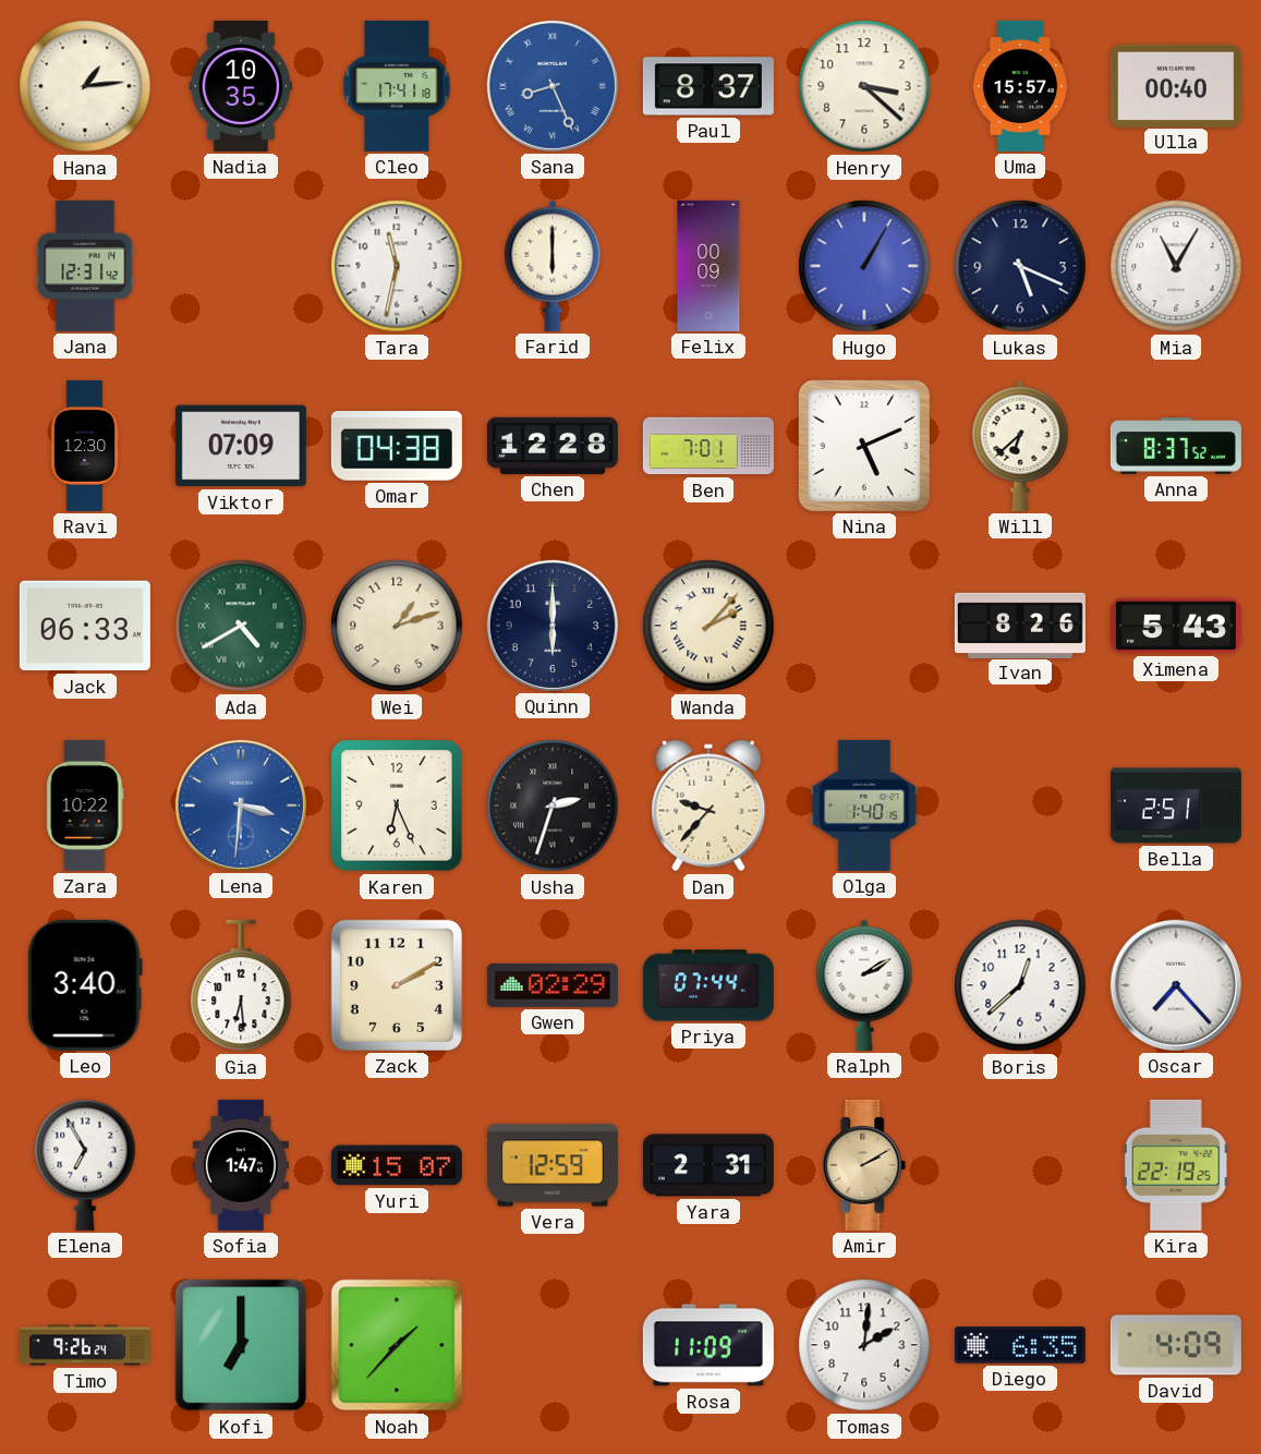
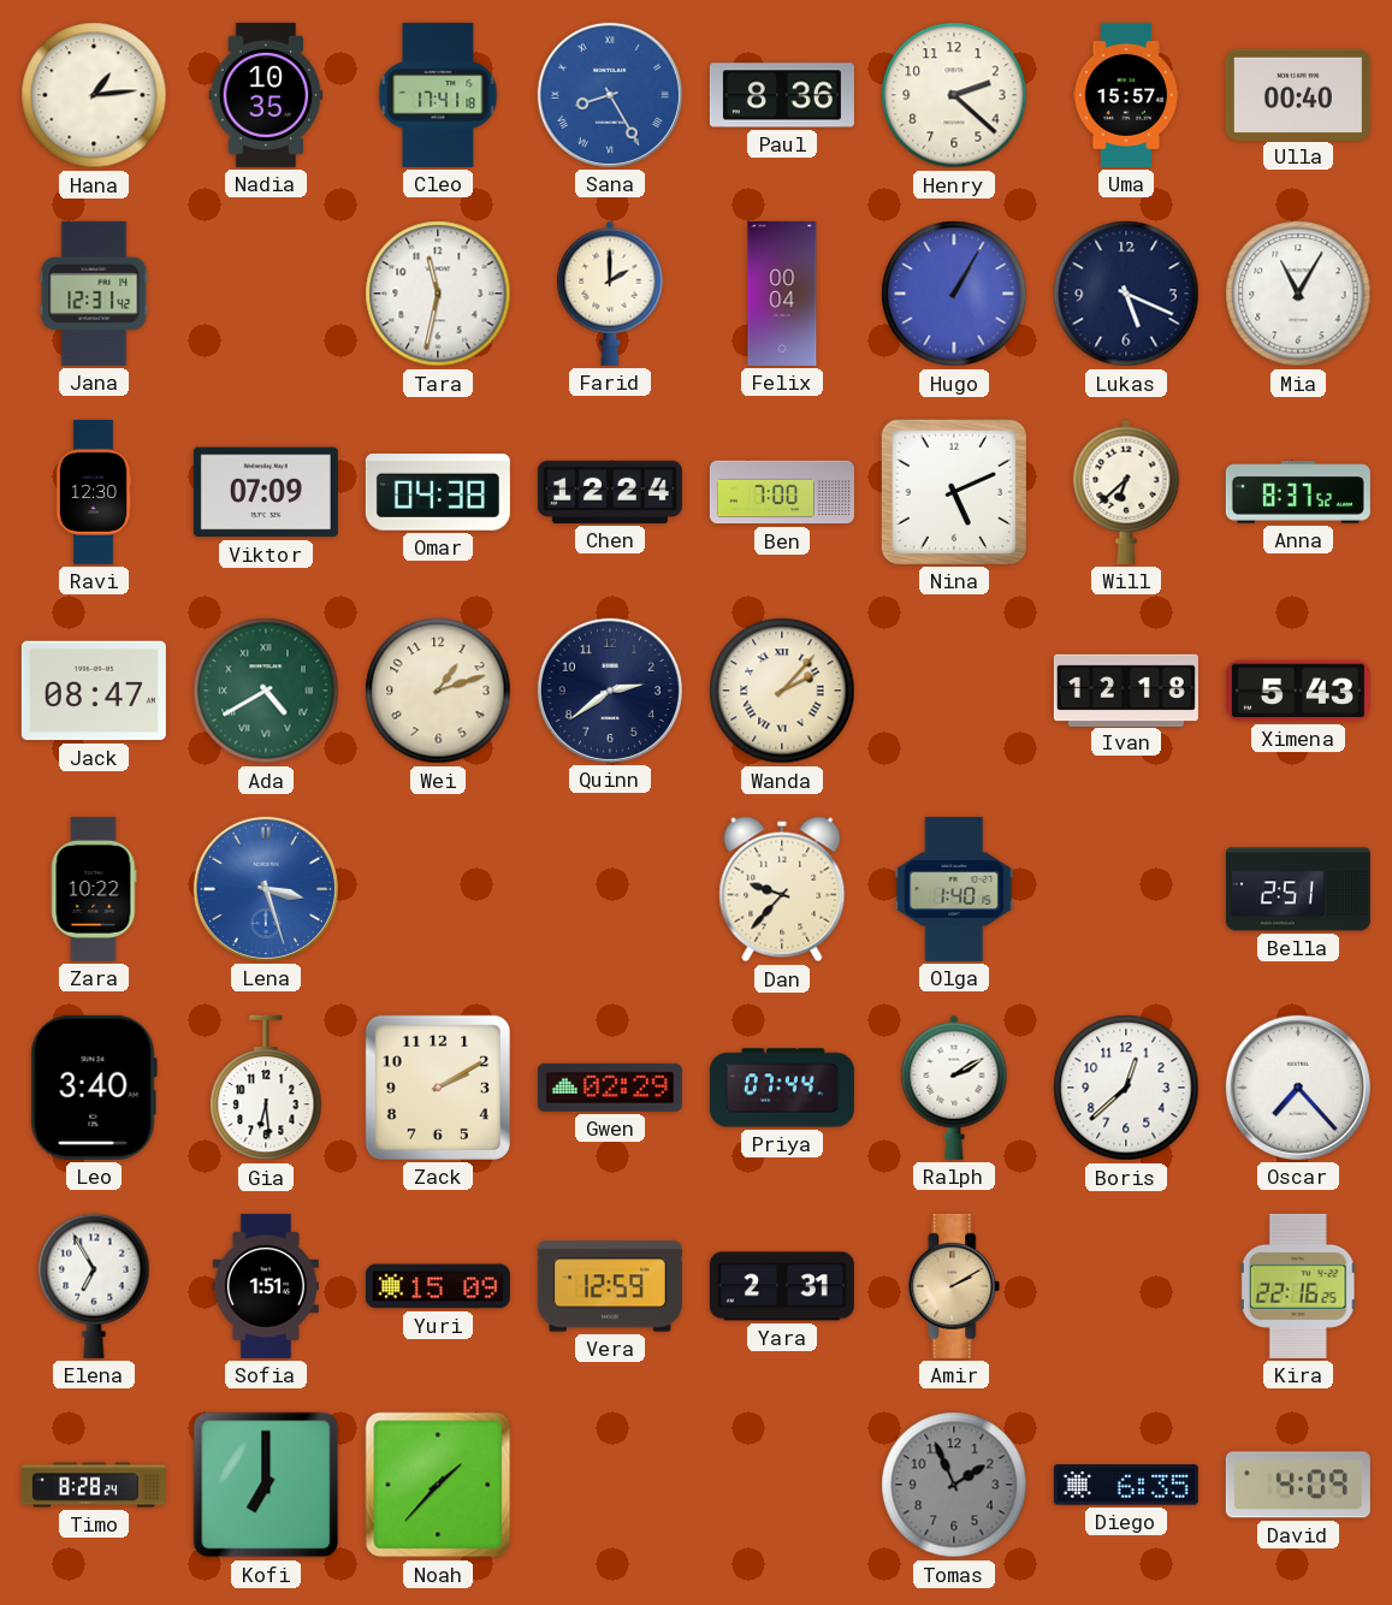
Sana: 8:26 -> 8:25
Paul: 8:37 -> 8:36
Henry: 3:22 -> 2:22
Farid: 6:00 -> 2:00
Felix: 00:09 -> 00:04
Chen: 12:28 -> 12:24
Ben: 7:01 -> 7:00
Jack: 06:33 -> 08:47
Quinn: 6:00 -> 2:39
Ivan: 8:26 -> 12:18
Lena: 3:31 -> 3:27
Karen: 6:26 -> none
Usha: 2:33 -> none
Sofia: 1:47 -> 1:51
Yuri: 15:07 -> 15:09
Kira: 22:19 -> 22:16
Timo: 9:26 -> 8:28
Rosa: 11:09 -> none
Tomas: 2:01 -> 1:56
Tomas dial: white -> grey
